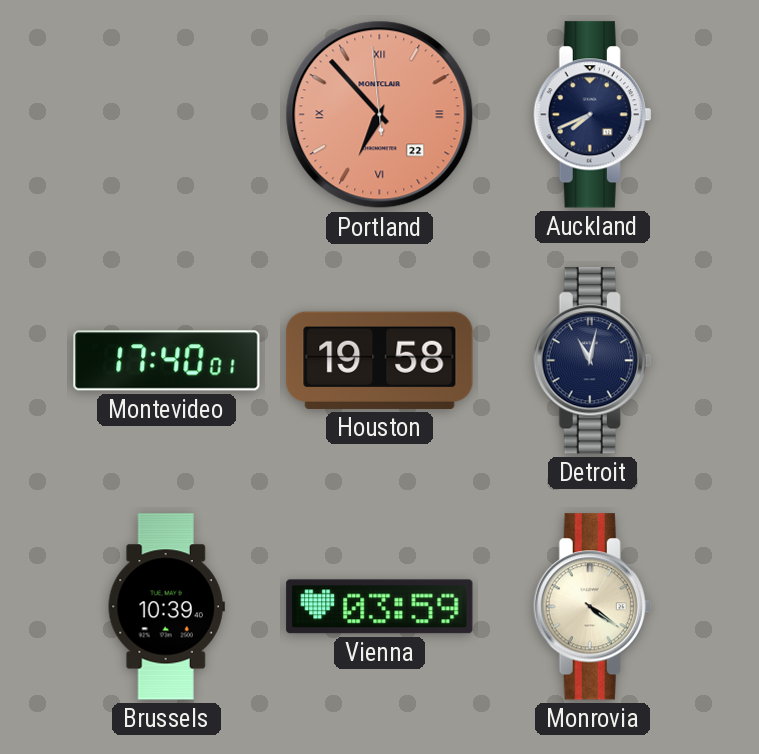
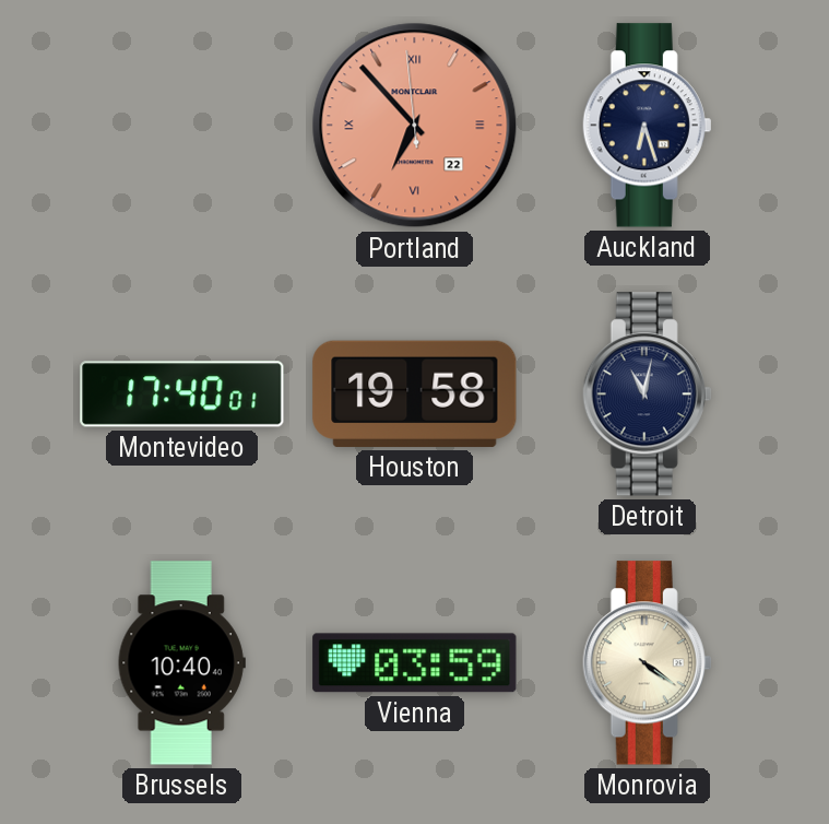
Auckland: 7:41 -> 6:27
Brussels: 10:39 -> 10:40
